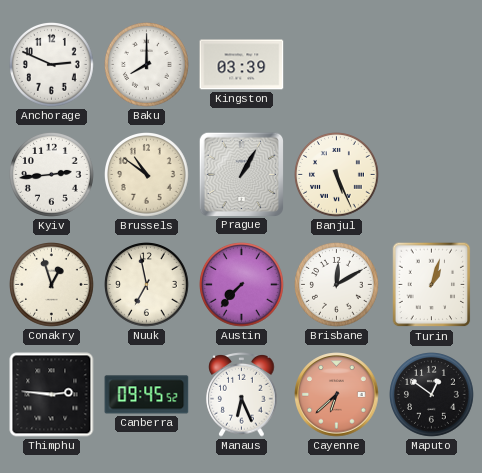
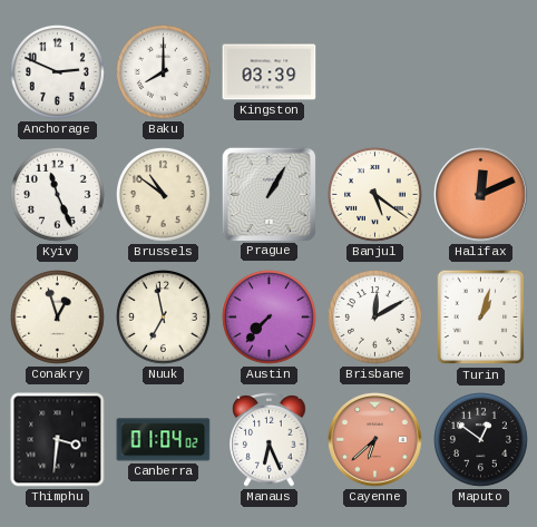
Kyiv: 2:44 -> 11:26
Banjul: 5:26 -> 5:21
Halifax: none -> 12:11
Thimphu: 2:46 -> 3:31
Canberra: 09:45 -> 01:04
